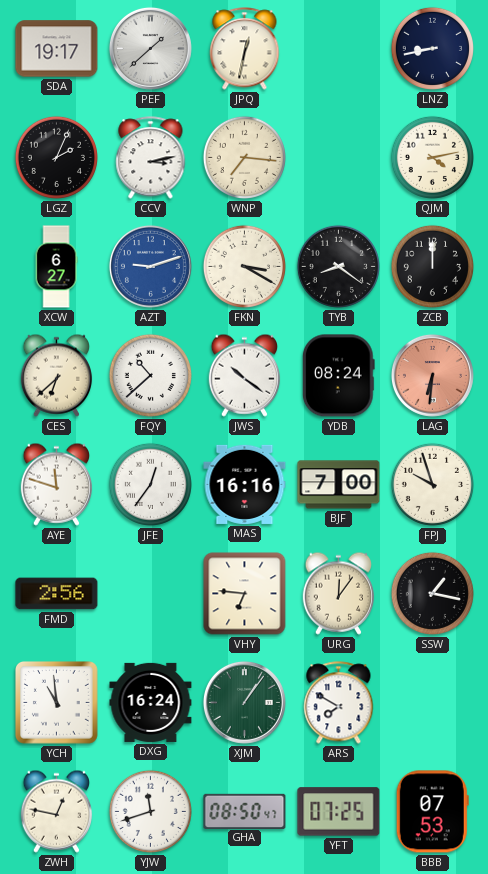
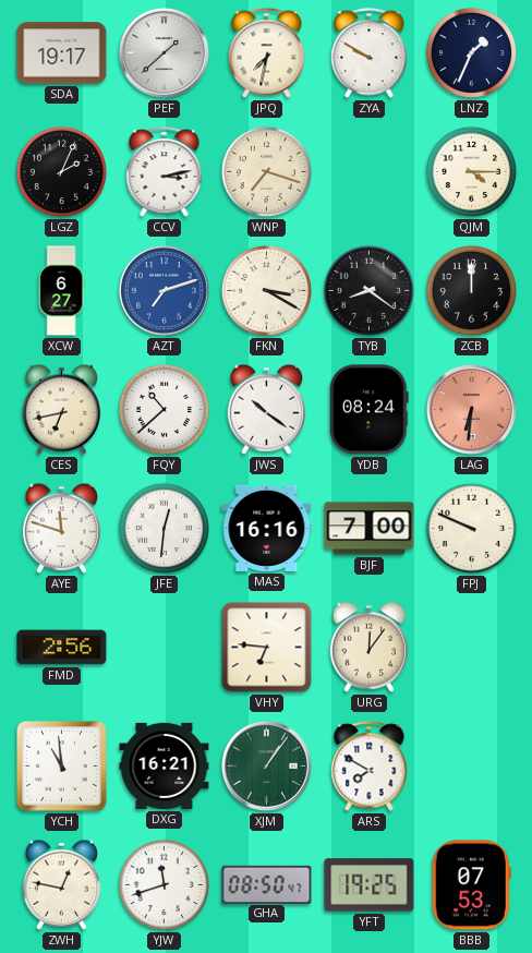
JPQ: 12:32 -> 7:32
ZYA: none -> 9:50
LNZ: 8:43 -> 1:34
WNP: 7:16 -> 7:18
QJM: 4:13 -> 4:15
AZT: 9:12 -> 7:12
CES: 6:38 -> 6:43
JFE: 12:36 -> 12:31
FPJ: 9:57 -> 9:49
SSW: 1:17 -> none
DXG: 16:24 -> 16:21
YFT: 07:25 -> 19:25
